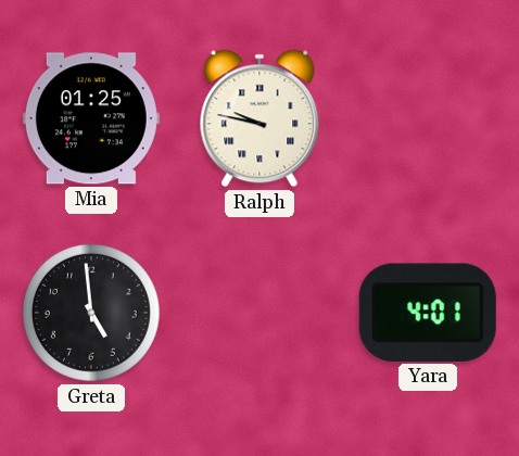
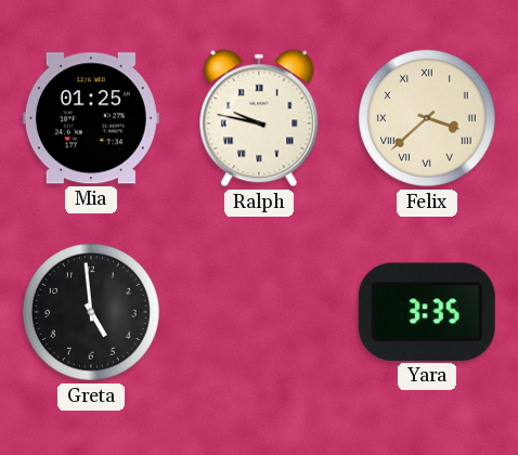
Felix: none -> 3:38
Yara: 4:01 -> 3:35
